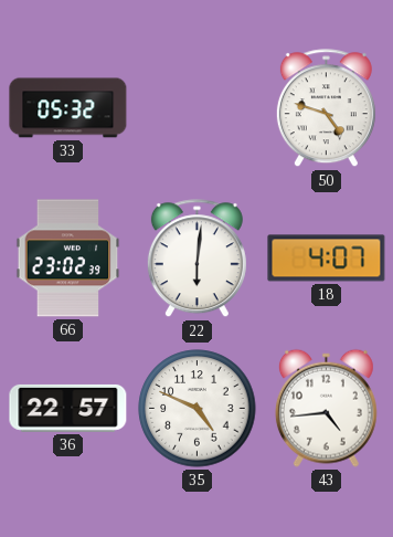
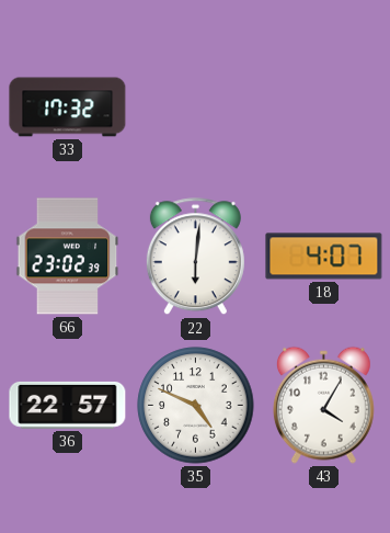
33: 05:32 -> 17:32
50: 4:48 -> none
43: 4:44 -> 4:05
